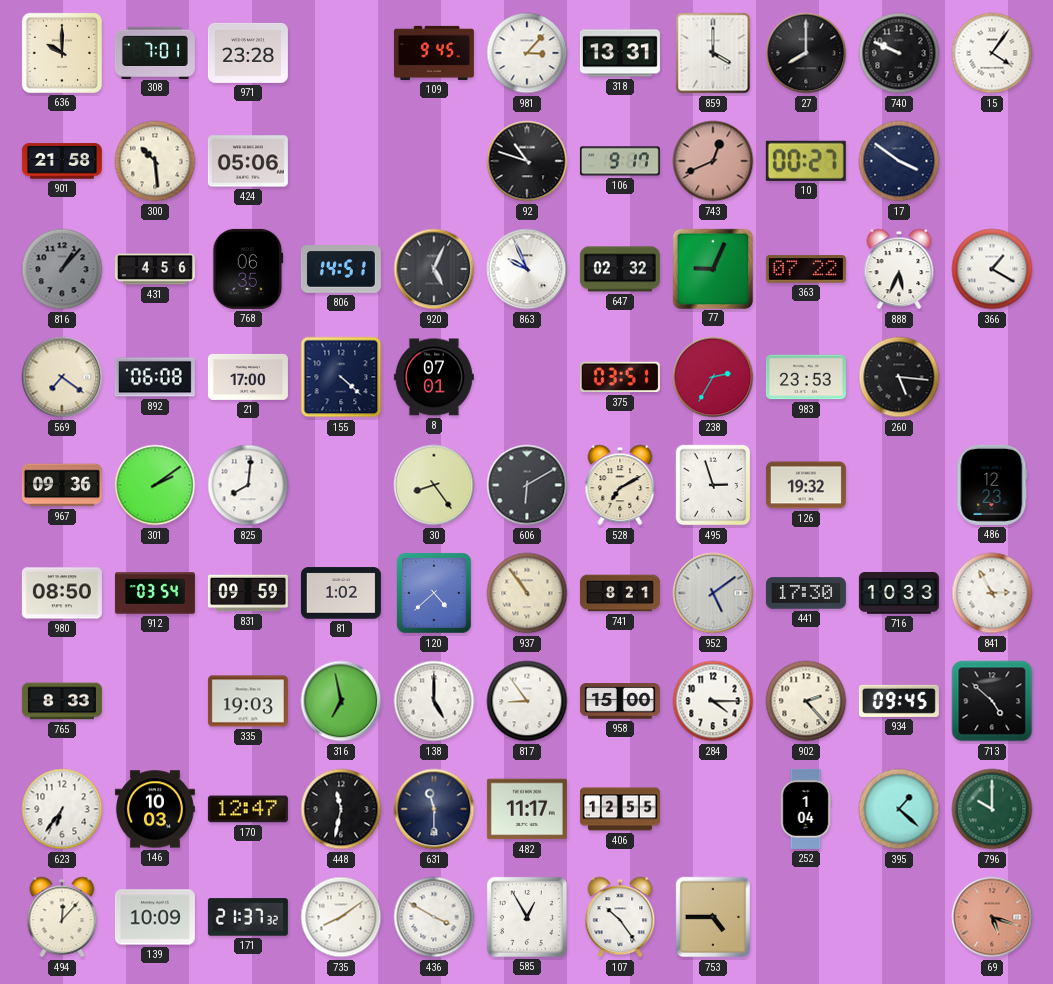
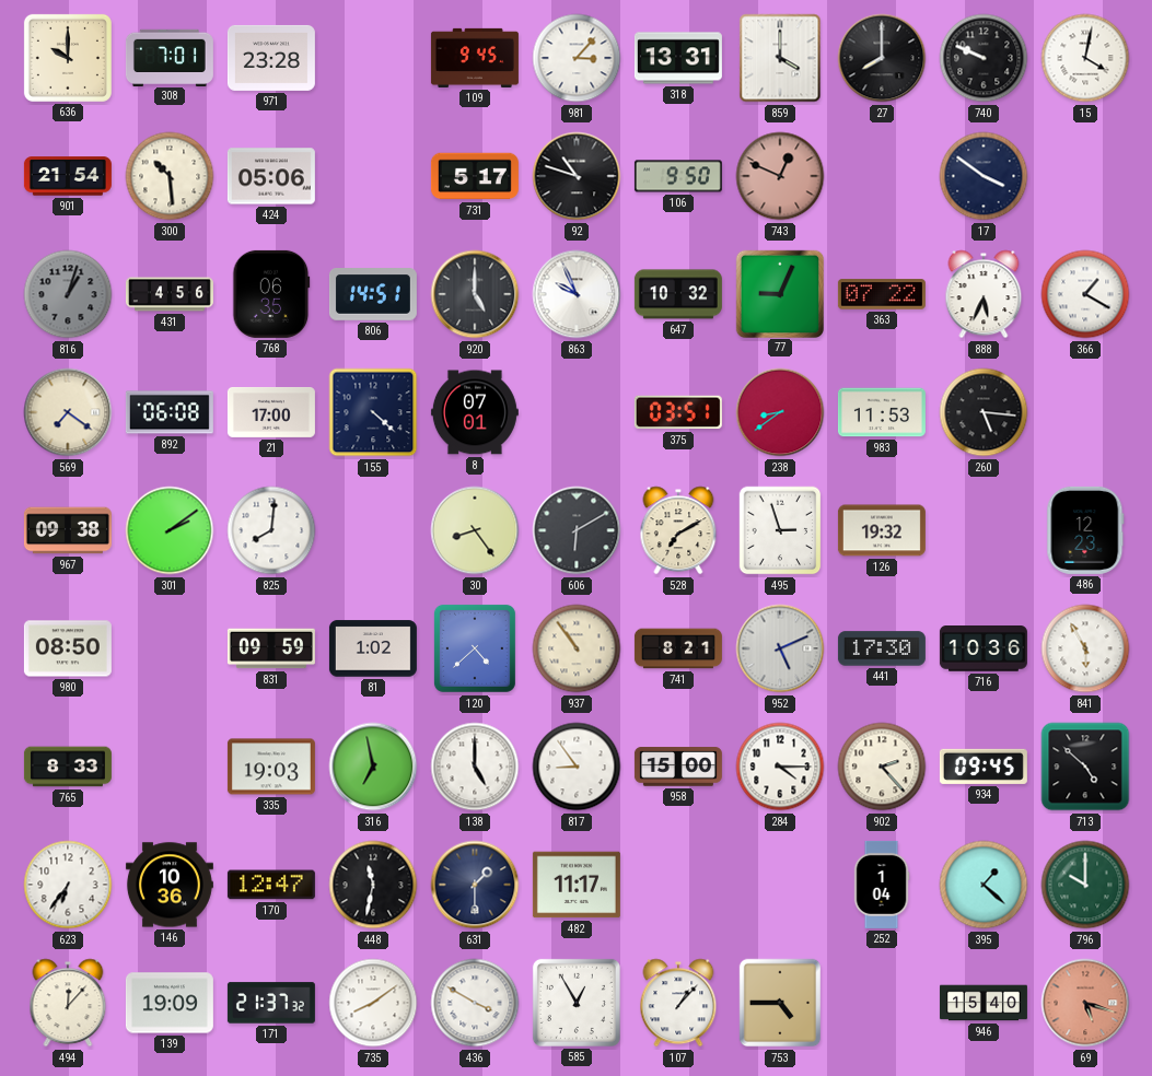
15: 4:06 -> 4:02
901: 21:58 -> 21:54
731: none -> 5:17
106: 9:17 -> 9:50
743: 12:41 -> 12:49
10: 00:27 -> none
816: 1:07 -> 1:03
920: 5:04 -> 5:00
647: 02:32 -> 10:32
238: 2:35 -> 8:39
983: 23:53 -> 11:53
967: 09:36 -> 09:38
912: 03:54 -> none
952: 5:09 -> 5:11
716: 10:33 -> 10:36
841: 2:55 -> 5:55
146: 10:03 -> 10:36
631: 11:30 -> 1:30
406: 12:55 -> none
139: 10:09 -> 19:09
107: 10:24 -> 1:07
946: none -> 15:40
